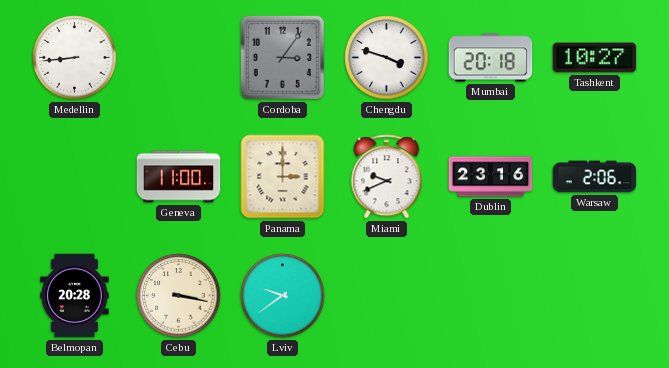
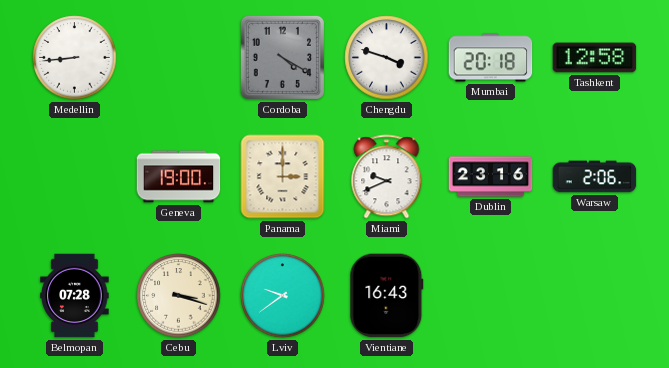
Cordoba: 3:06 -> 4:20
Tashkent: 10:27 -> 12:58
Geneva: 11:00 -> 19:00
Belmopan: 20:28 -> 07:28
Cebu: 3:17 -> 3:18
Vientiane: none -> 16:43
